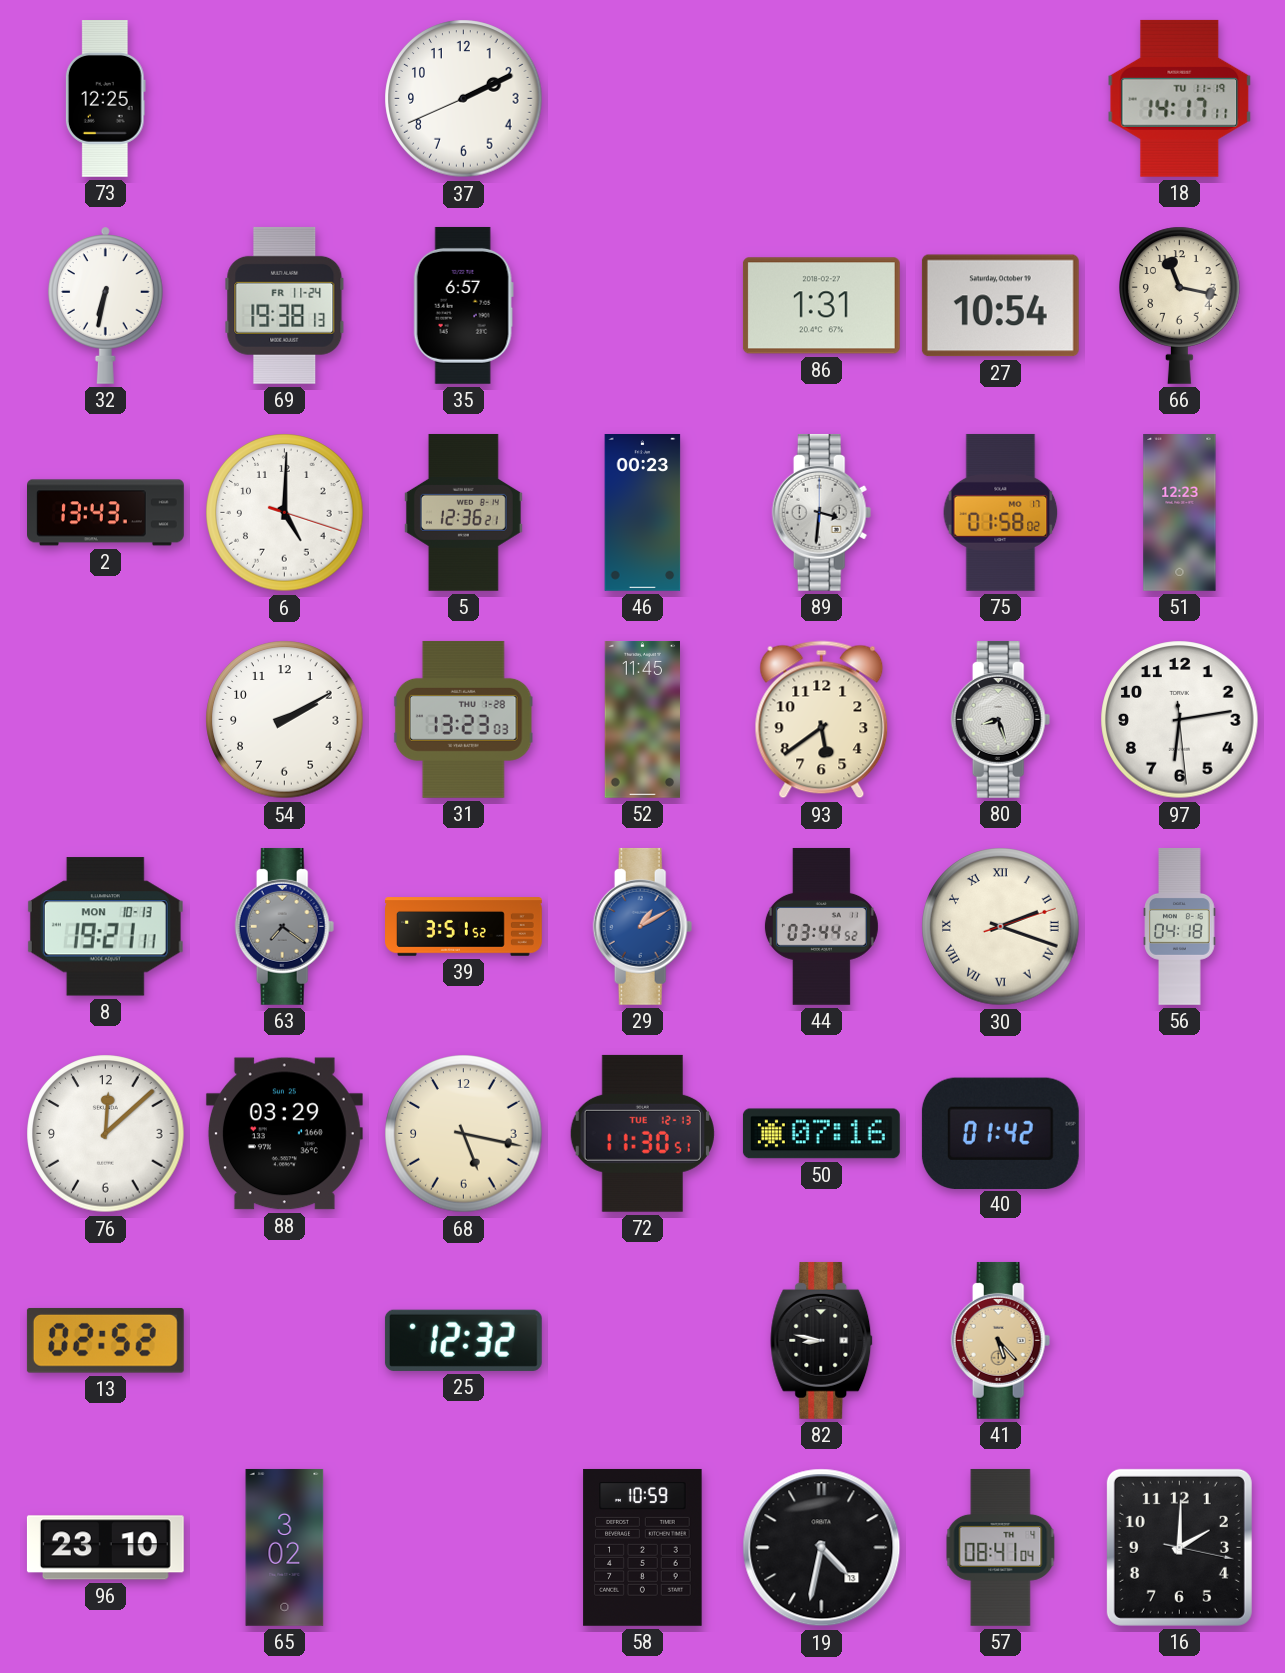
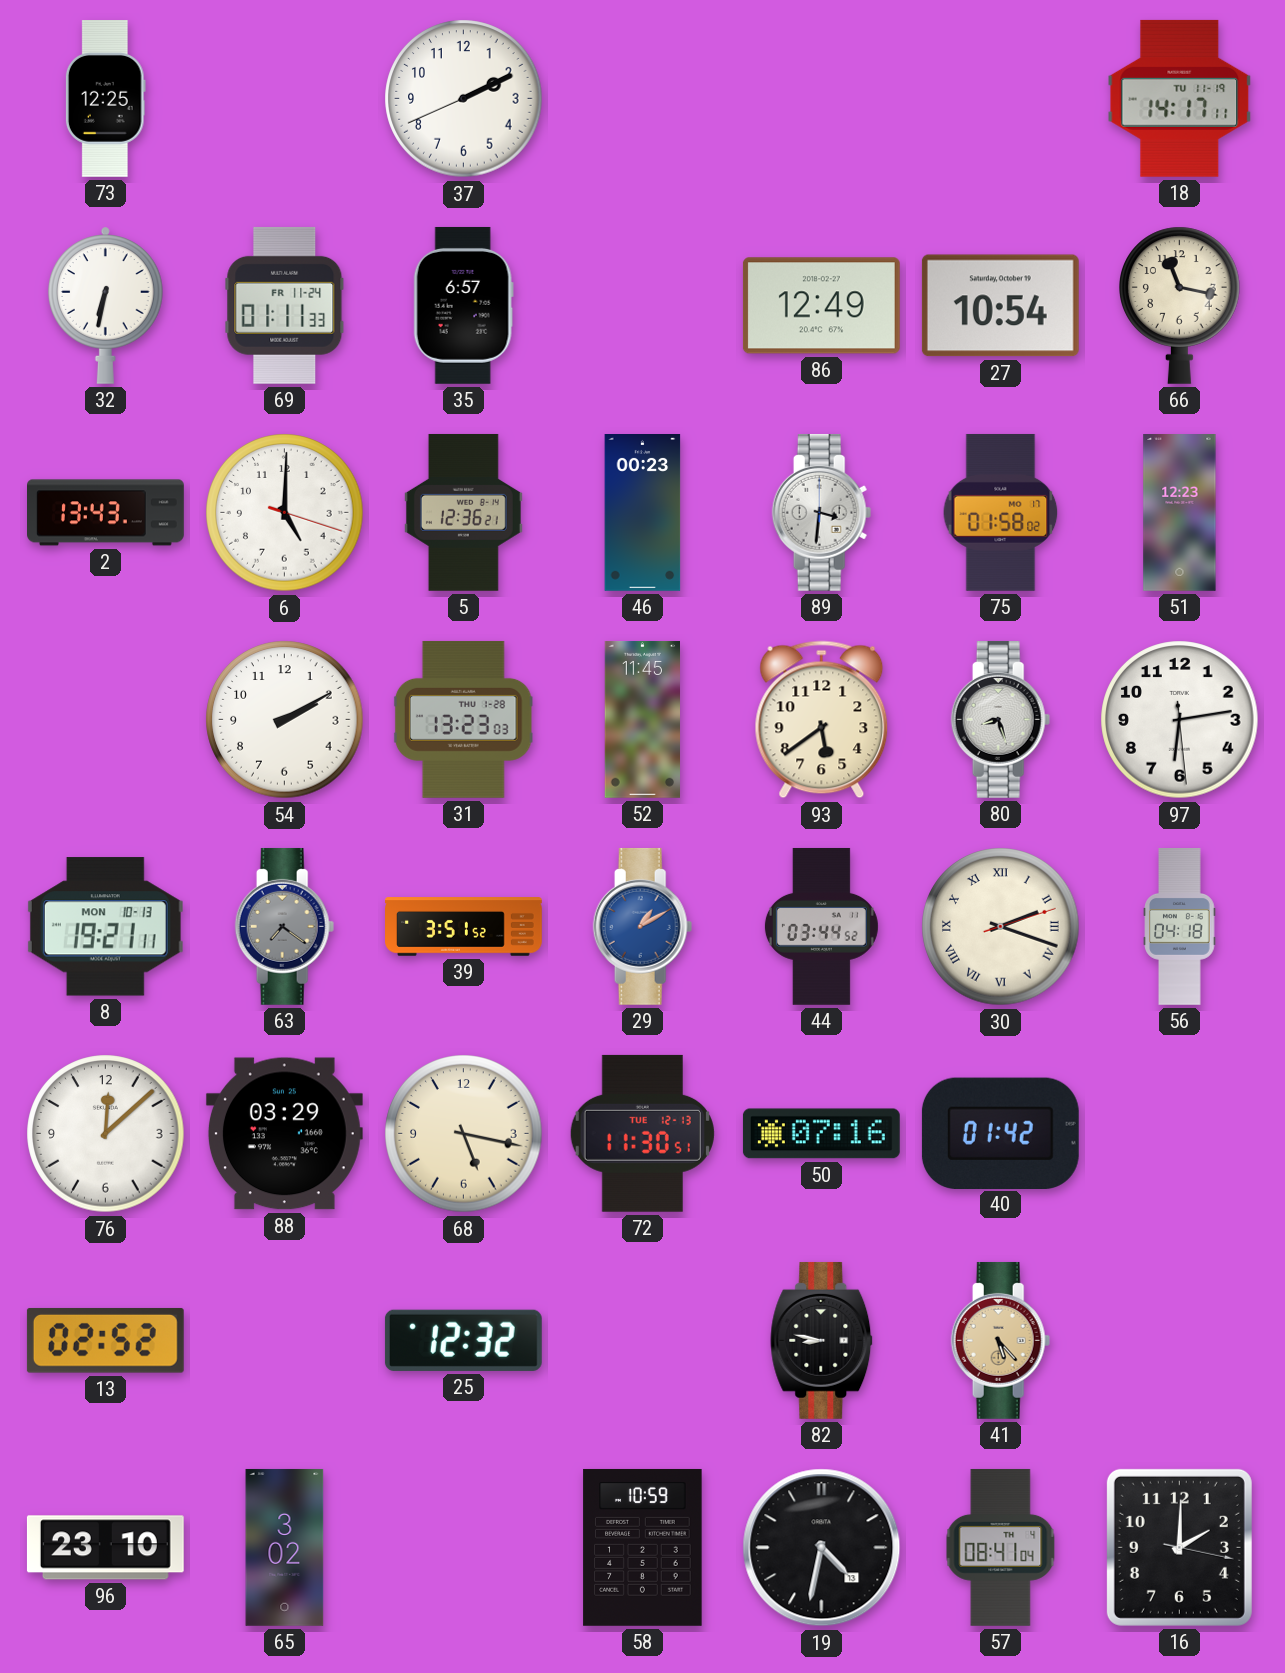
69: 19:38 -> 01:11
86: 1:31 -> 12:49
